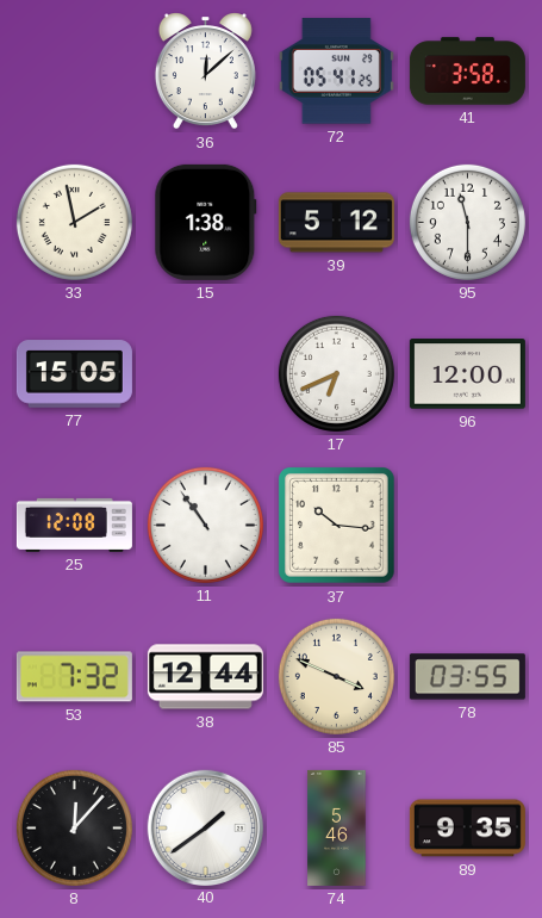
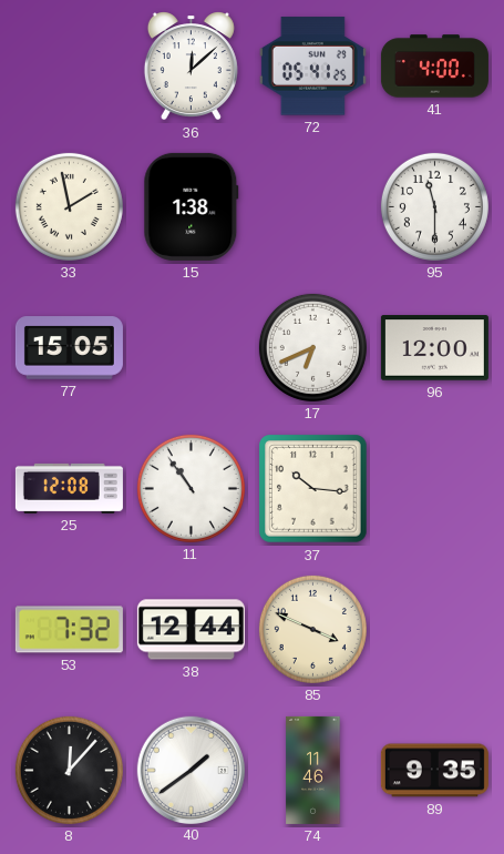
41: 3:58 -> 4:00
39: 5:12 -> none
78: 03:55 -> none
74: 5:46 -> 11:46
